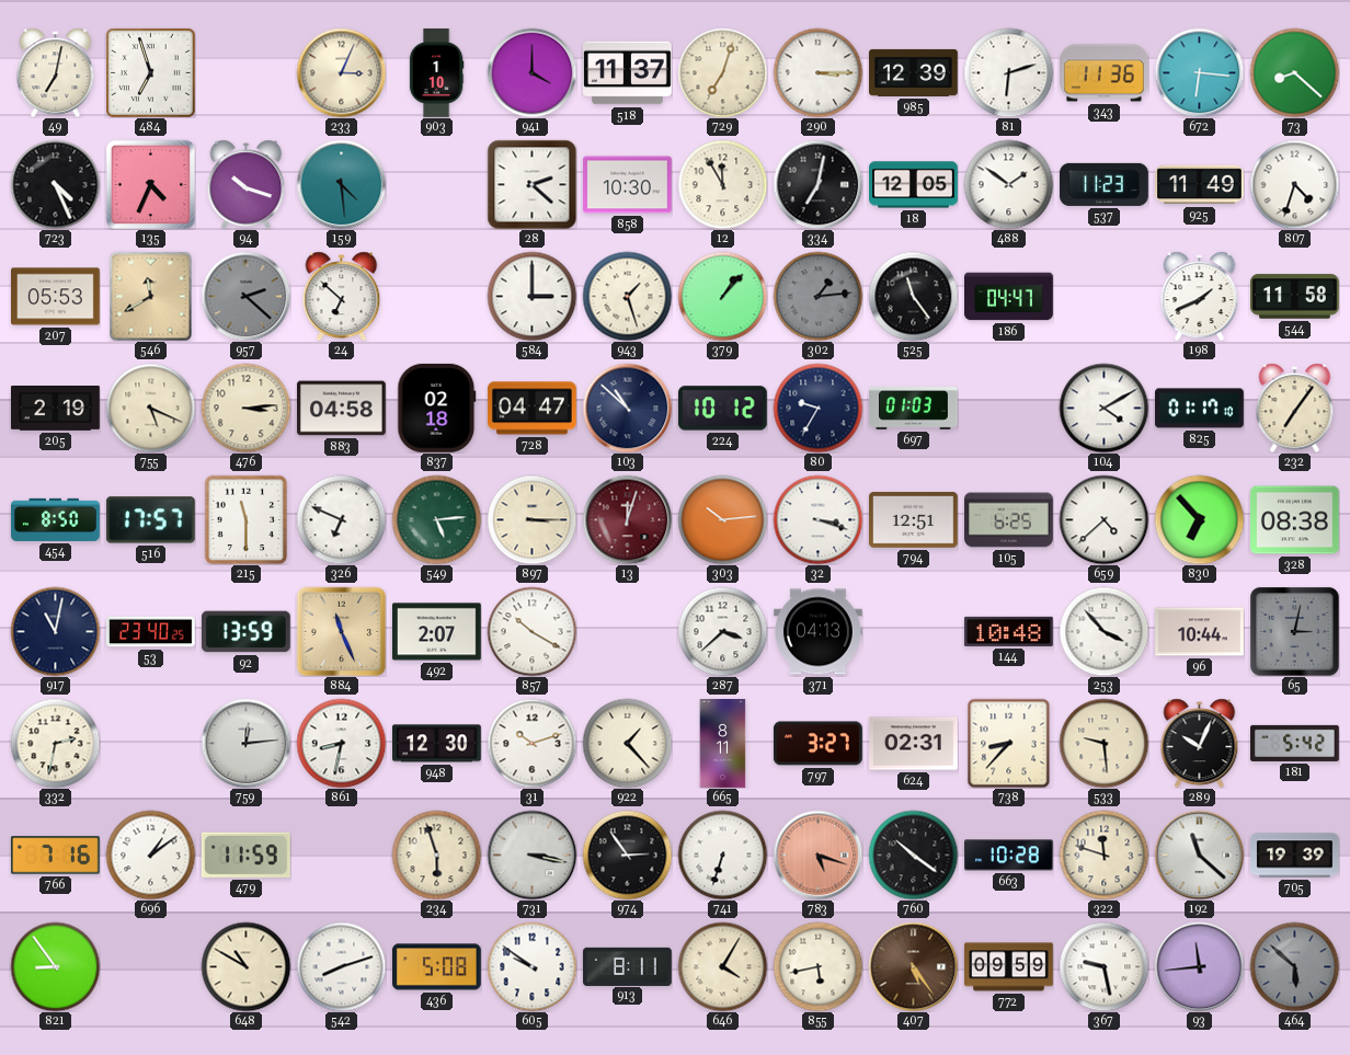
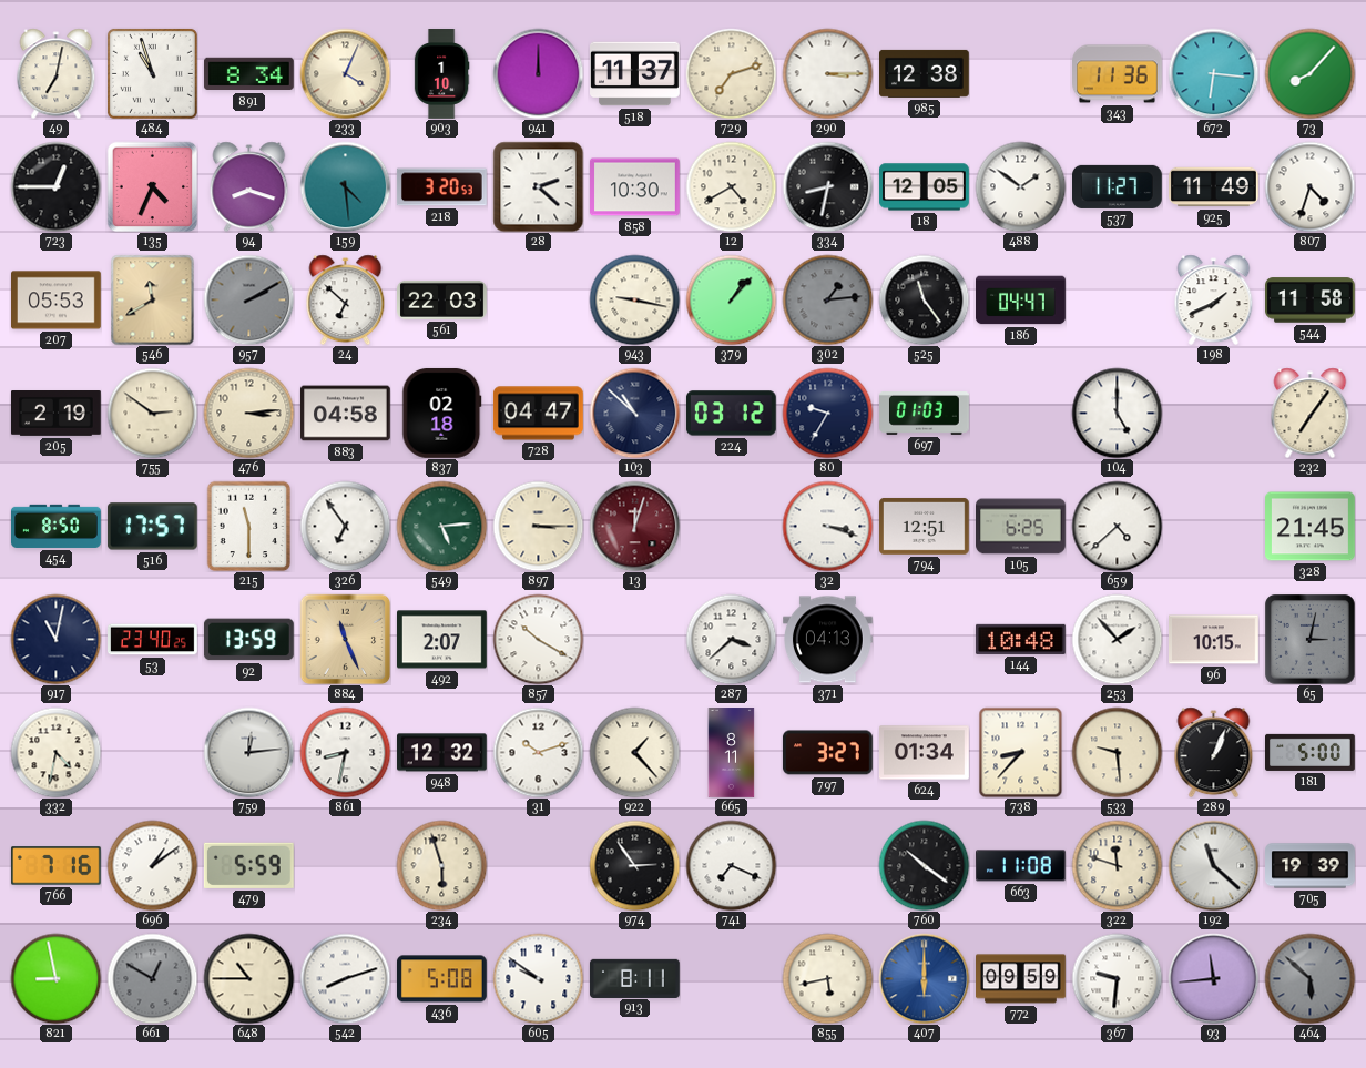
484: 6:57 -> 10:57
891: none -> 8:34
233: 3:04 -> 4:04
941: 4:00 -> 12:00
729: 7:03 -> 7:12
985: 12:39 -> 12:38
81: 6:12 -> none
73: 8:22 -> 8:07
723: 4:26 -> 12:45
94: 10:18 -> 8:18
218: none -> 3:20
12: 11:55 -> 4:40
334: 7:02 -> 8:32
537: 11:23 -> 11:27
957: 2:22 -> 2:10
561: none -> 22:03
584: 3:00 -> none
943: 1:27 -> 9:17
755: 5:19 -> 2:51
224: 10:12 -> 03:12
104: 4:10 -> 5:00
825: 01:17 -> none
326: 6:49 -> 6:54
303: 10:14 -> none
830: 6:53 -> none
328: 08:38 -> 21:45
253: 3:53 -> 1:53
96: 10:44 -> 10:15
332: 2:32 -> 4:32
948: 12:30 -> 12:32
624: 02:31 -> 01:34
289: 10:04 -> 1:04
181: 5:42 -> 5:00
479: 11:59 -> 5:59
731: 3:17 -> none
741: 6:33 -> 7:19
783: 5:18 -> none
663: 10:28 -> 11:08
821: 8:54 -> 8:58
661: none -> 12:50
648: 10:50 -> 10:45
646: 4:05 -> none
407: 5:24 -> 6:00
407 dial: brown -> blue
367: 9:28 -> 9:31
